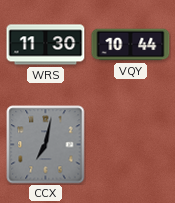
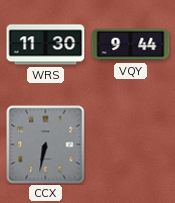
VQY: 10:44 -> 9:44
CCX: 7:02 -> 6:32
